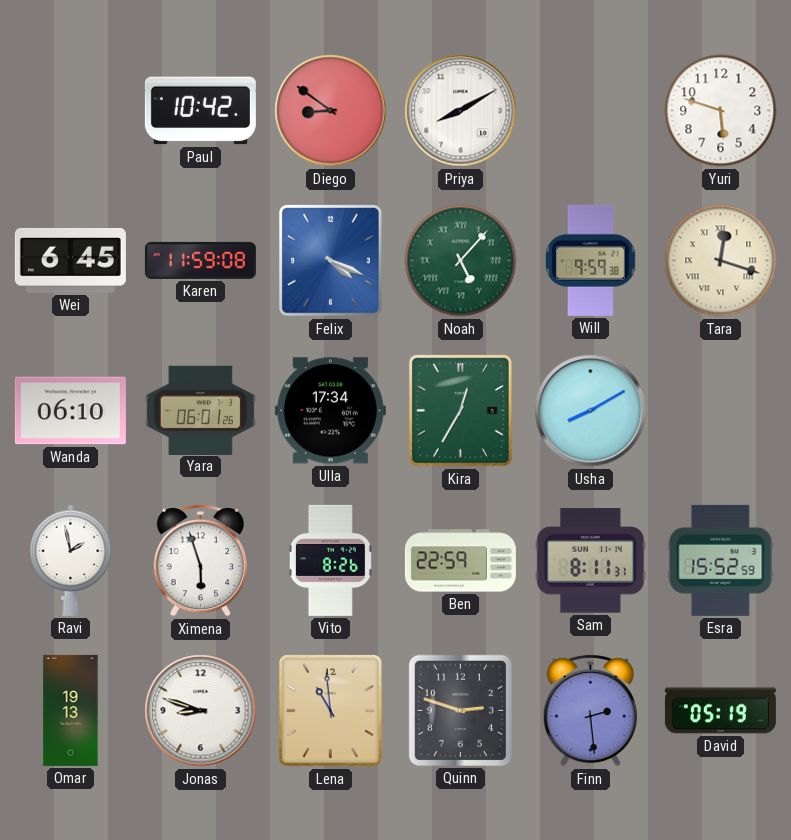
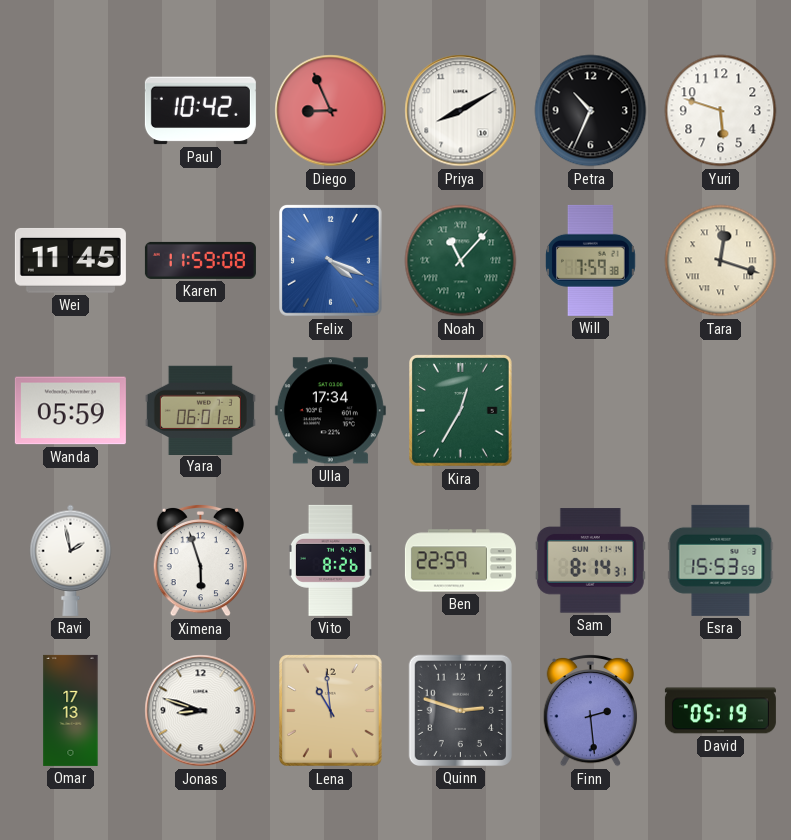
Diego: 8:51 -> 8:56
Petra: none -> 10:34
Wei: 6:45 -> 11:45
Noah: 5:07 -> 11:07
Will: 9:59 -> 7:59
Wanda: 06:10 -> 05:59
Usha: 8:10 -> none
Sam: 8:11 -> 8:14
Esra: 15:52 -> 15:53
Omar: 19:13 -> 17:13
